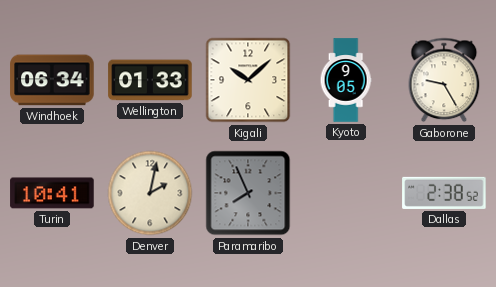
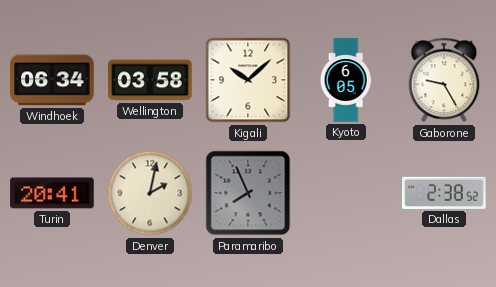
Wellington: 01:33 -> 03:58
Kyoto: 9:05 -> 6:05
Turin: 10:41 -> 20:41
